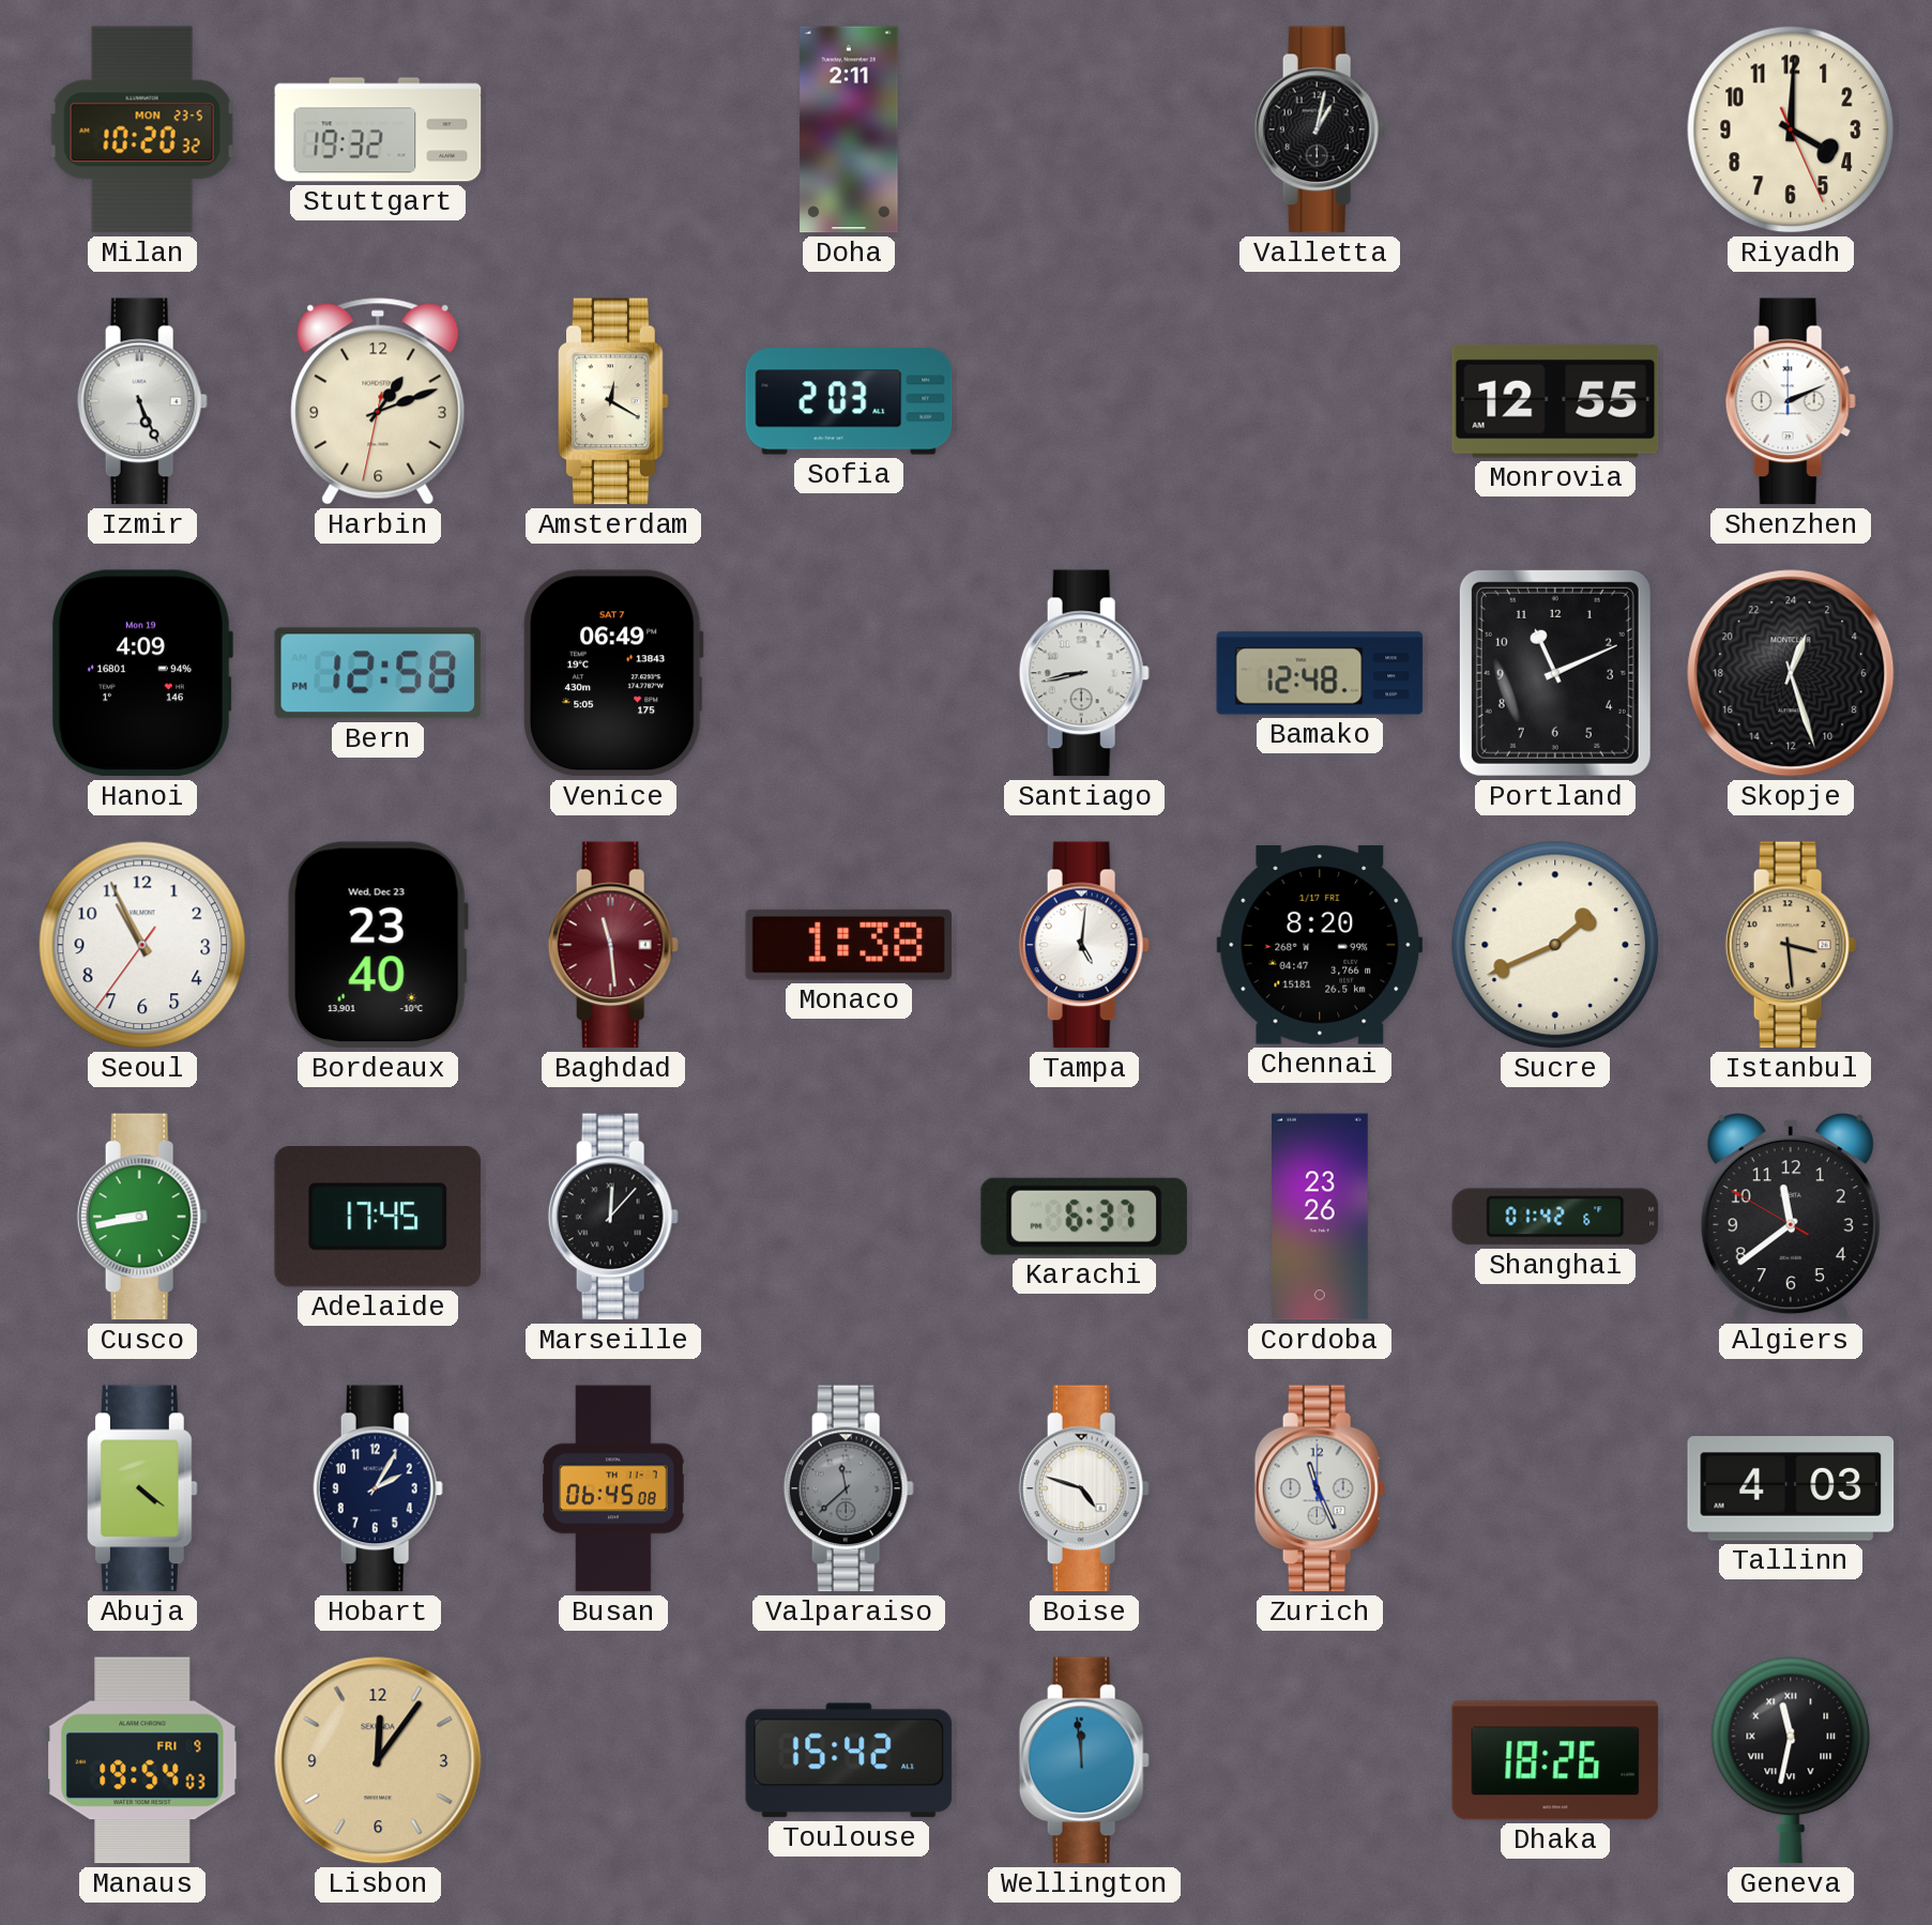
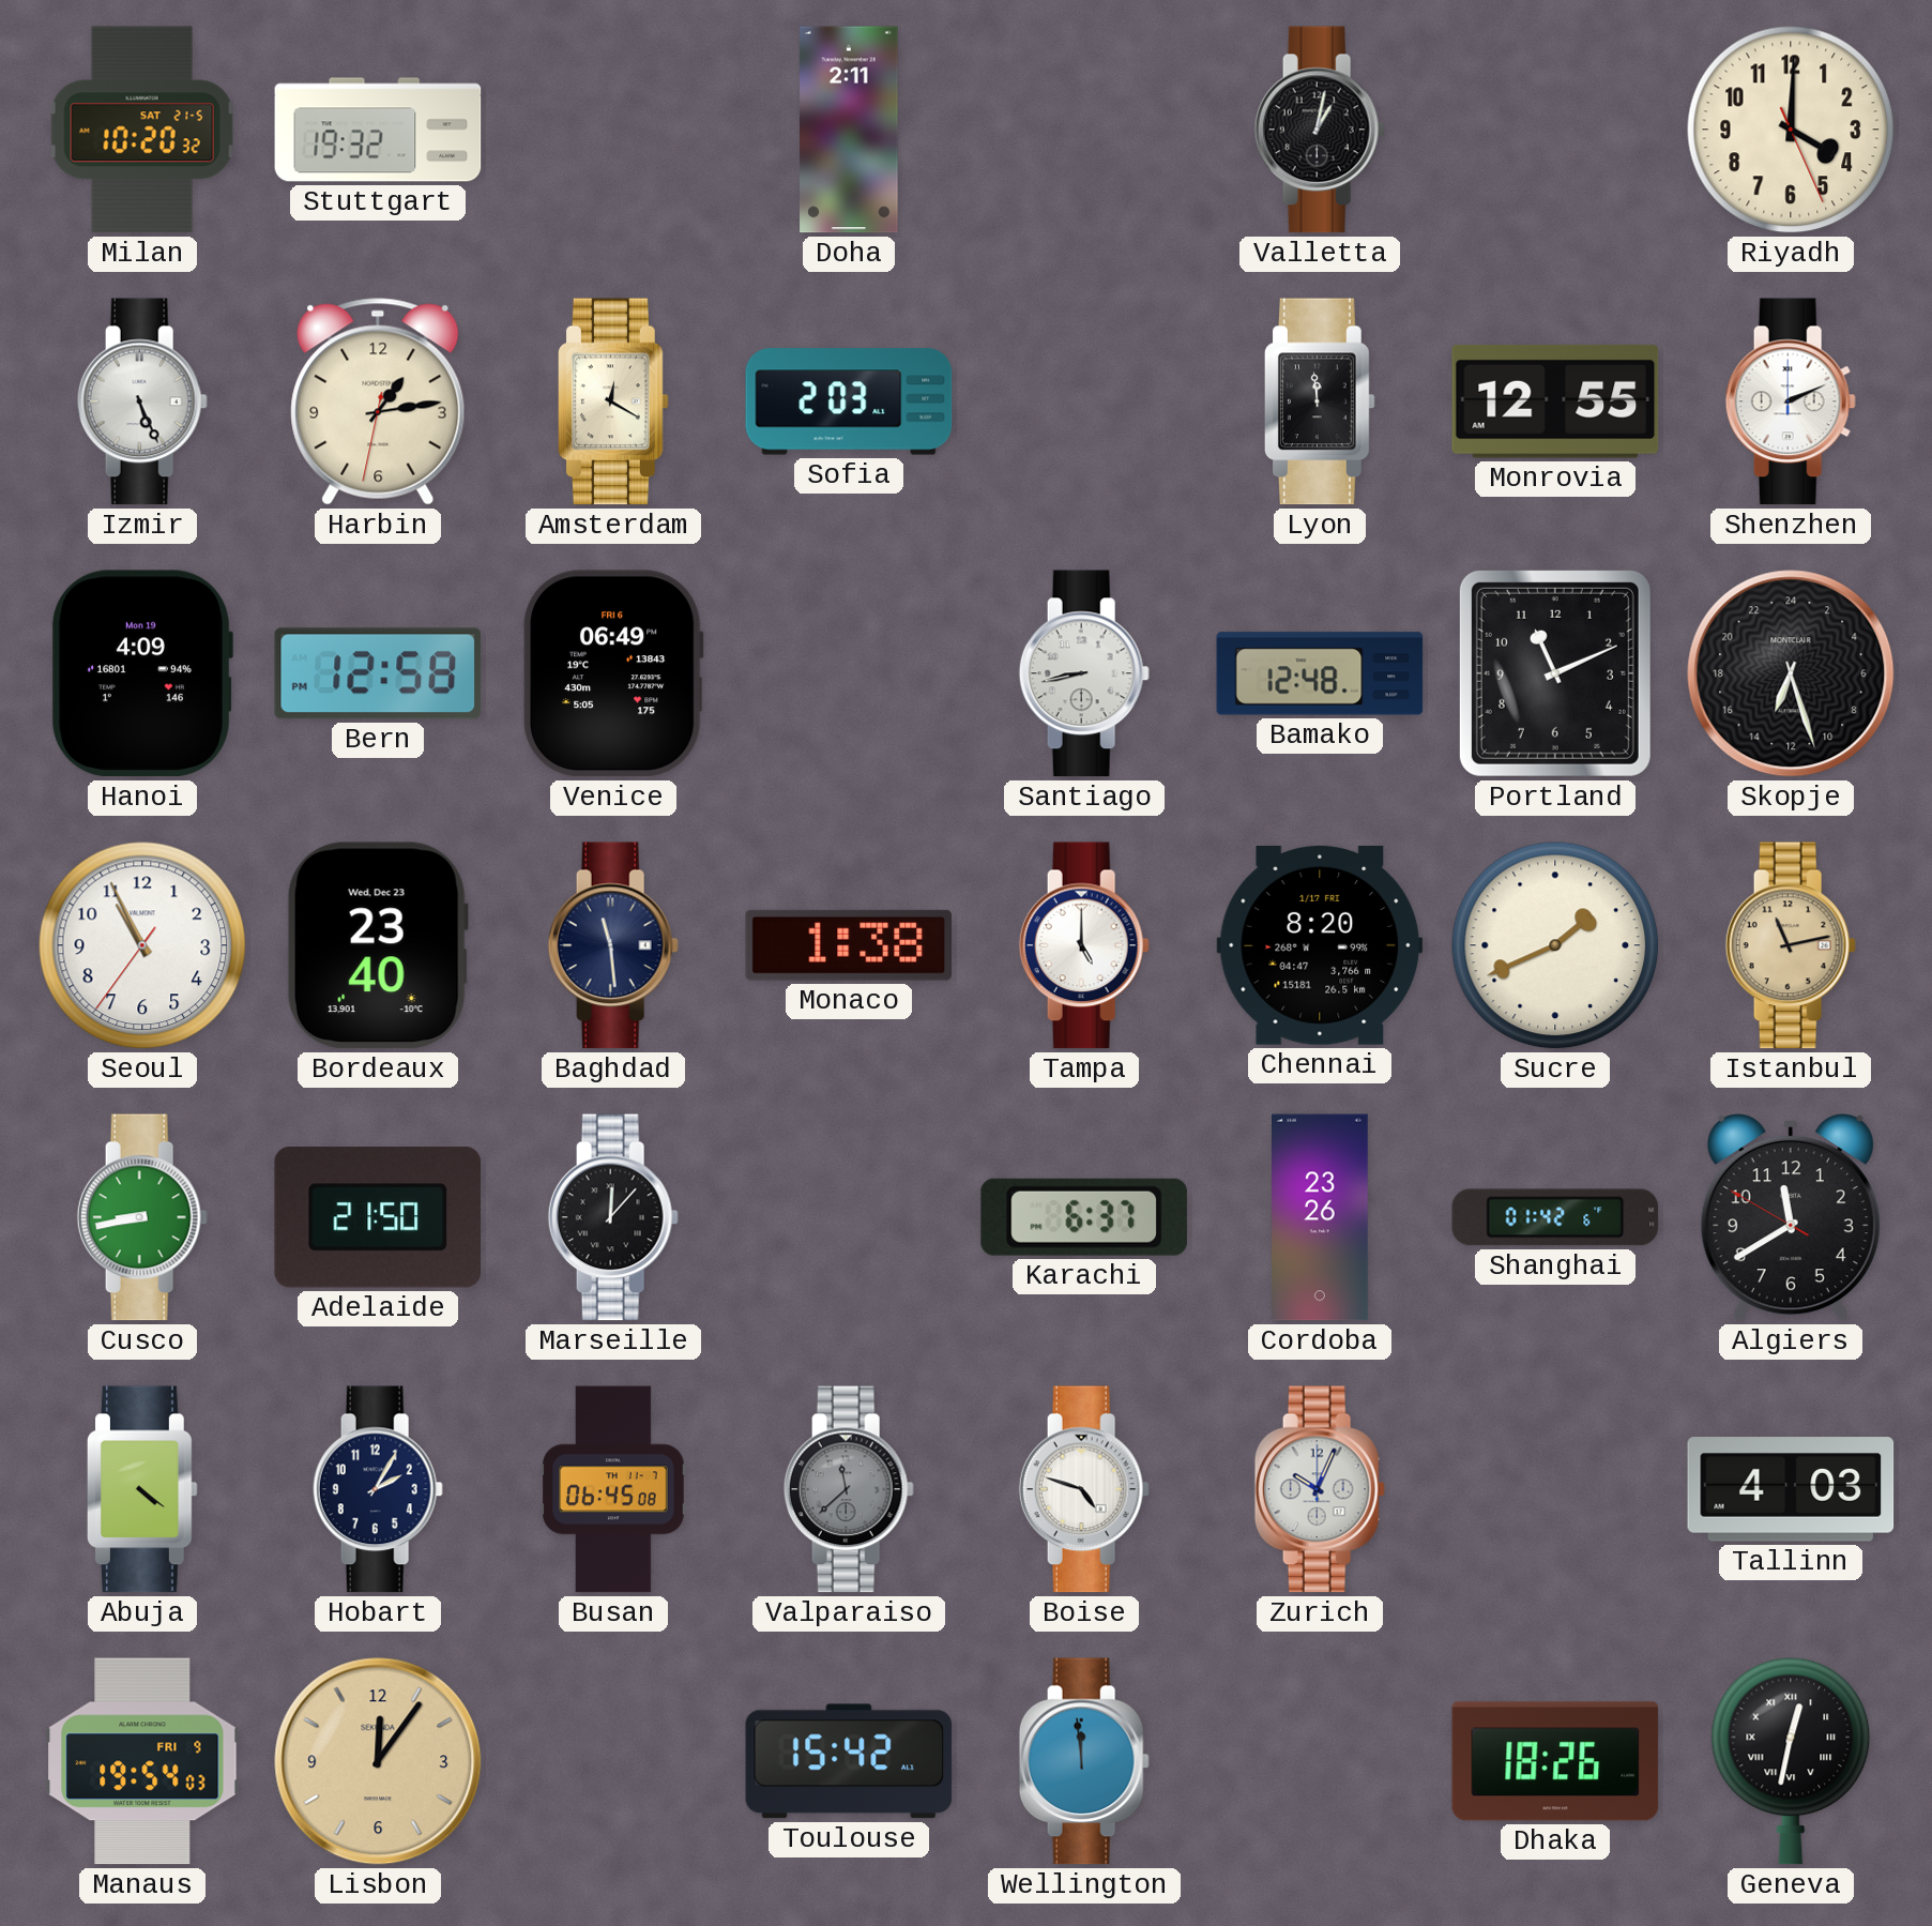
Milan date: MON 23-5 -> SAT 21-5
Harbin: 1:11 -> 1:13
Lyon: none -> 11:59
Venice date: SAT 7 -> FRI 6
Skopje: 1:27 -> 13:27
Baghdad dial: burgundy -> navy
Tampa: 5:01 -> 5:00
Istanbul: 3:29 -> 11:13
Adelaide: 17:45 -> 21:50
Algiers: 11:38 -> 11:39
Zurich: 11:26 -> 10:04
Geneva: 11:32 -> 12:32
